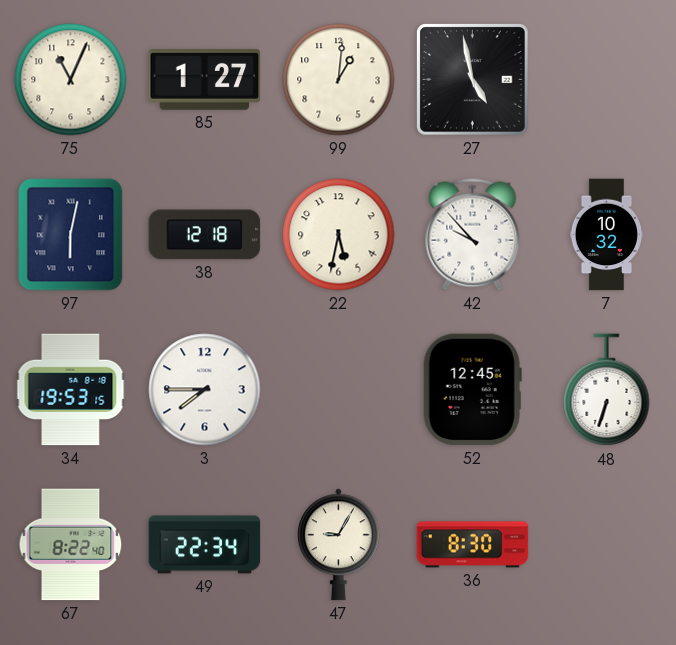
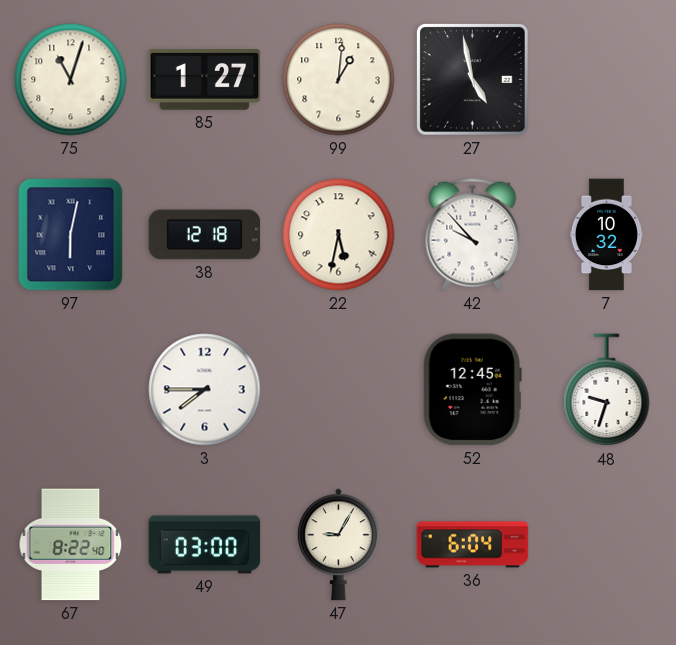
75: 11:04 -> 11:03
34: 19:53 -> none
48: 6:33 -> 9:33
49: 22:34 -> 03:00
36: 8:30 -> 6:04
